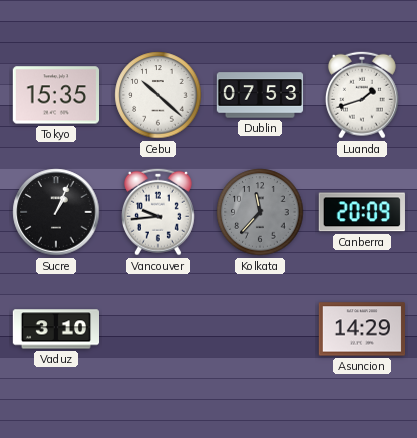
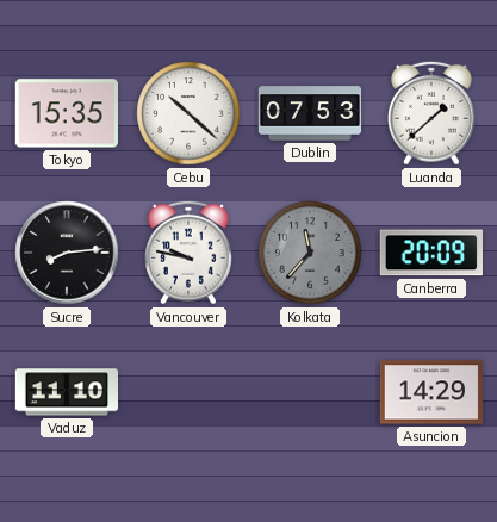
Luanda: 1:42 -> 1:38
Sucre: 1:04 -> 8:14
Vancouver: 9:44 -> 9:47
Vaduz: 3:10 -> 11:10
